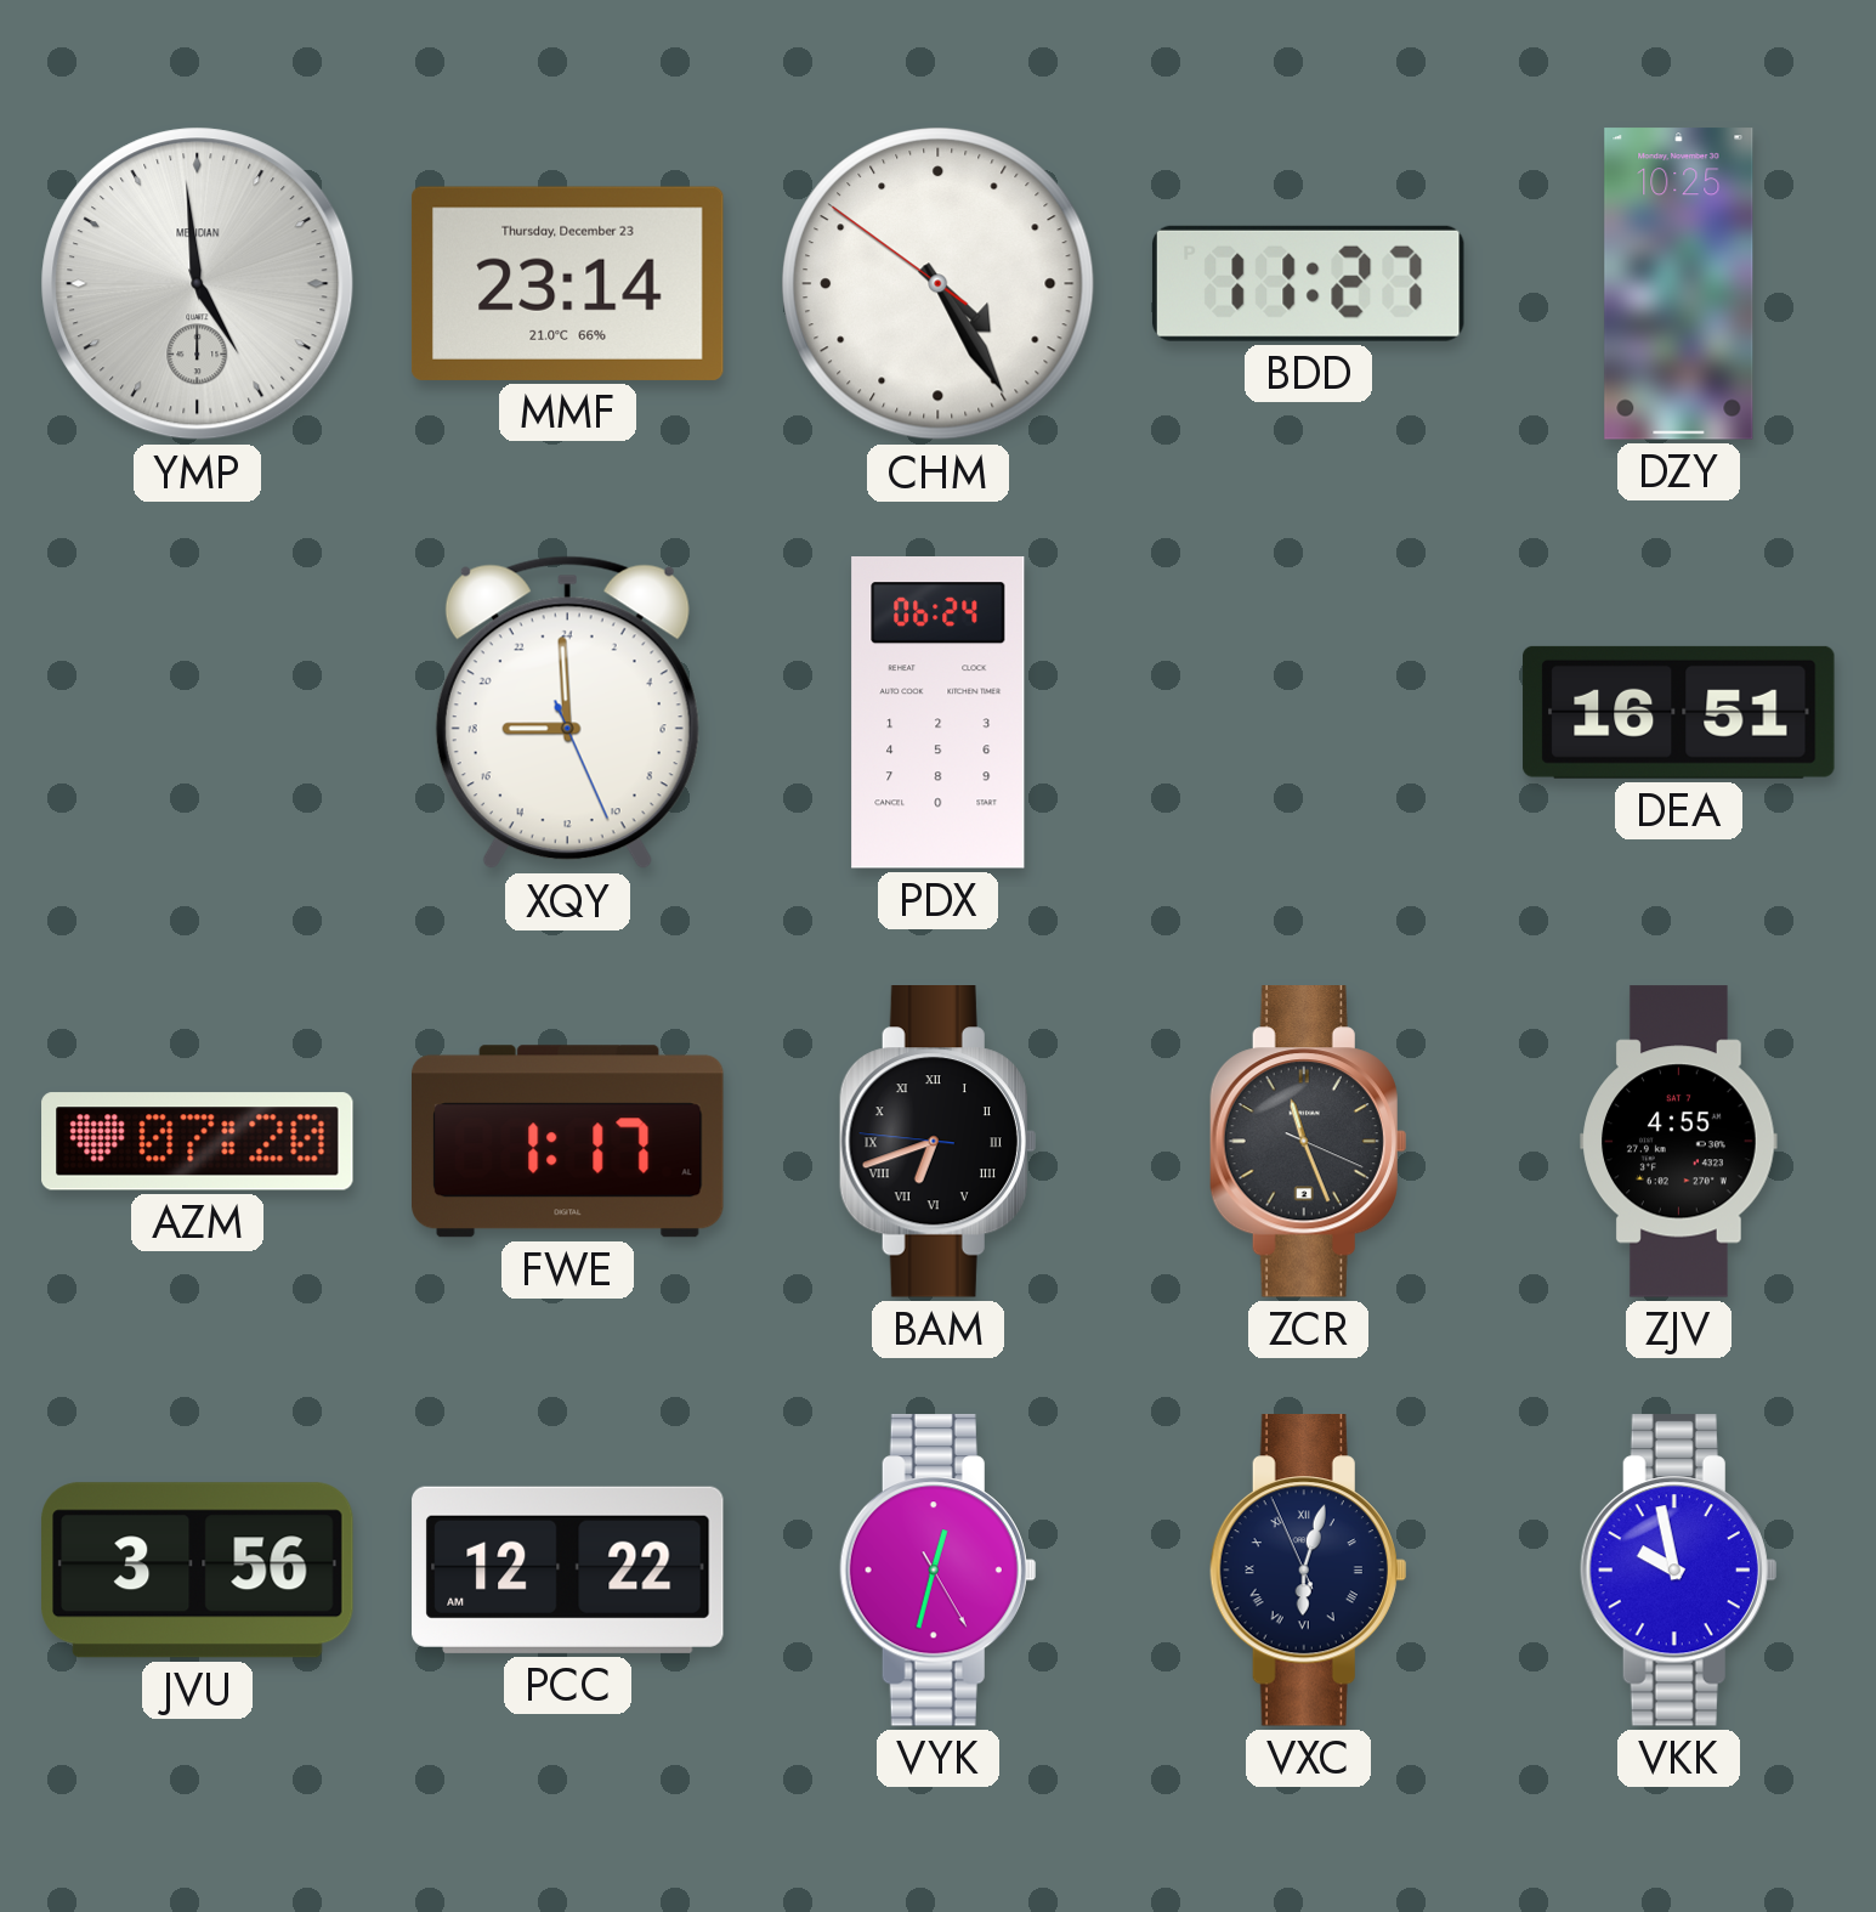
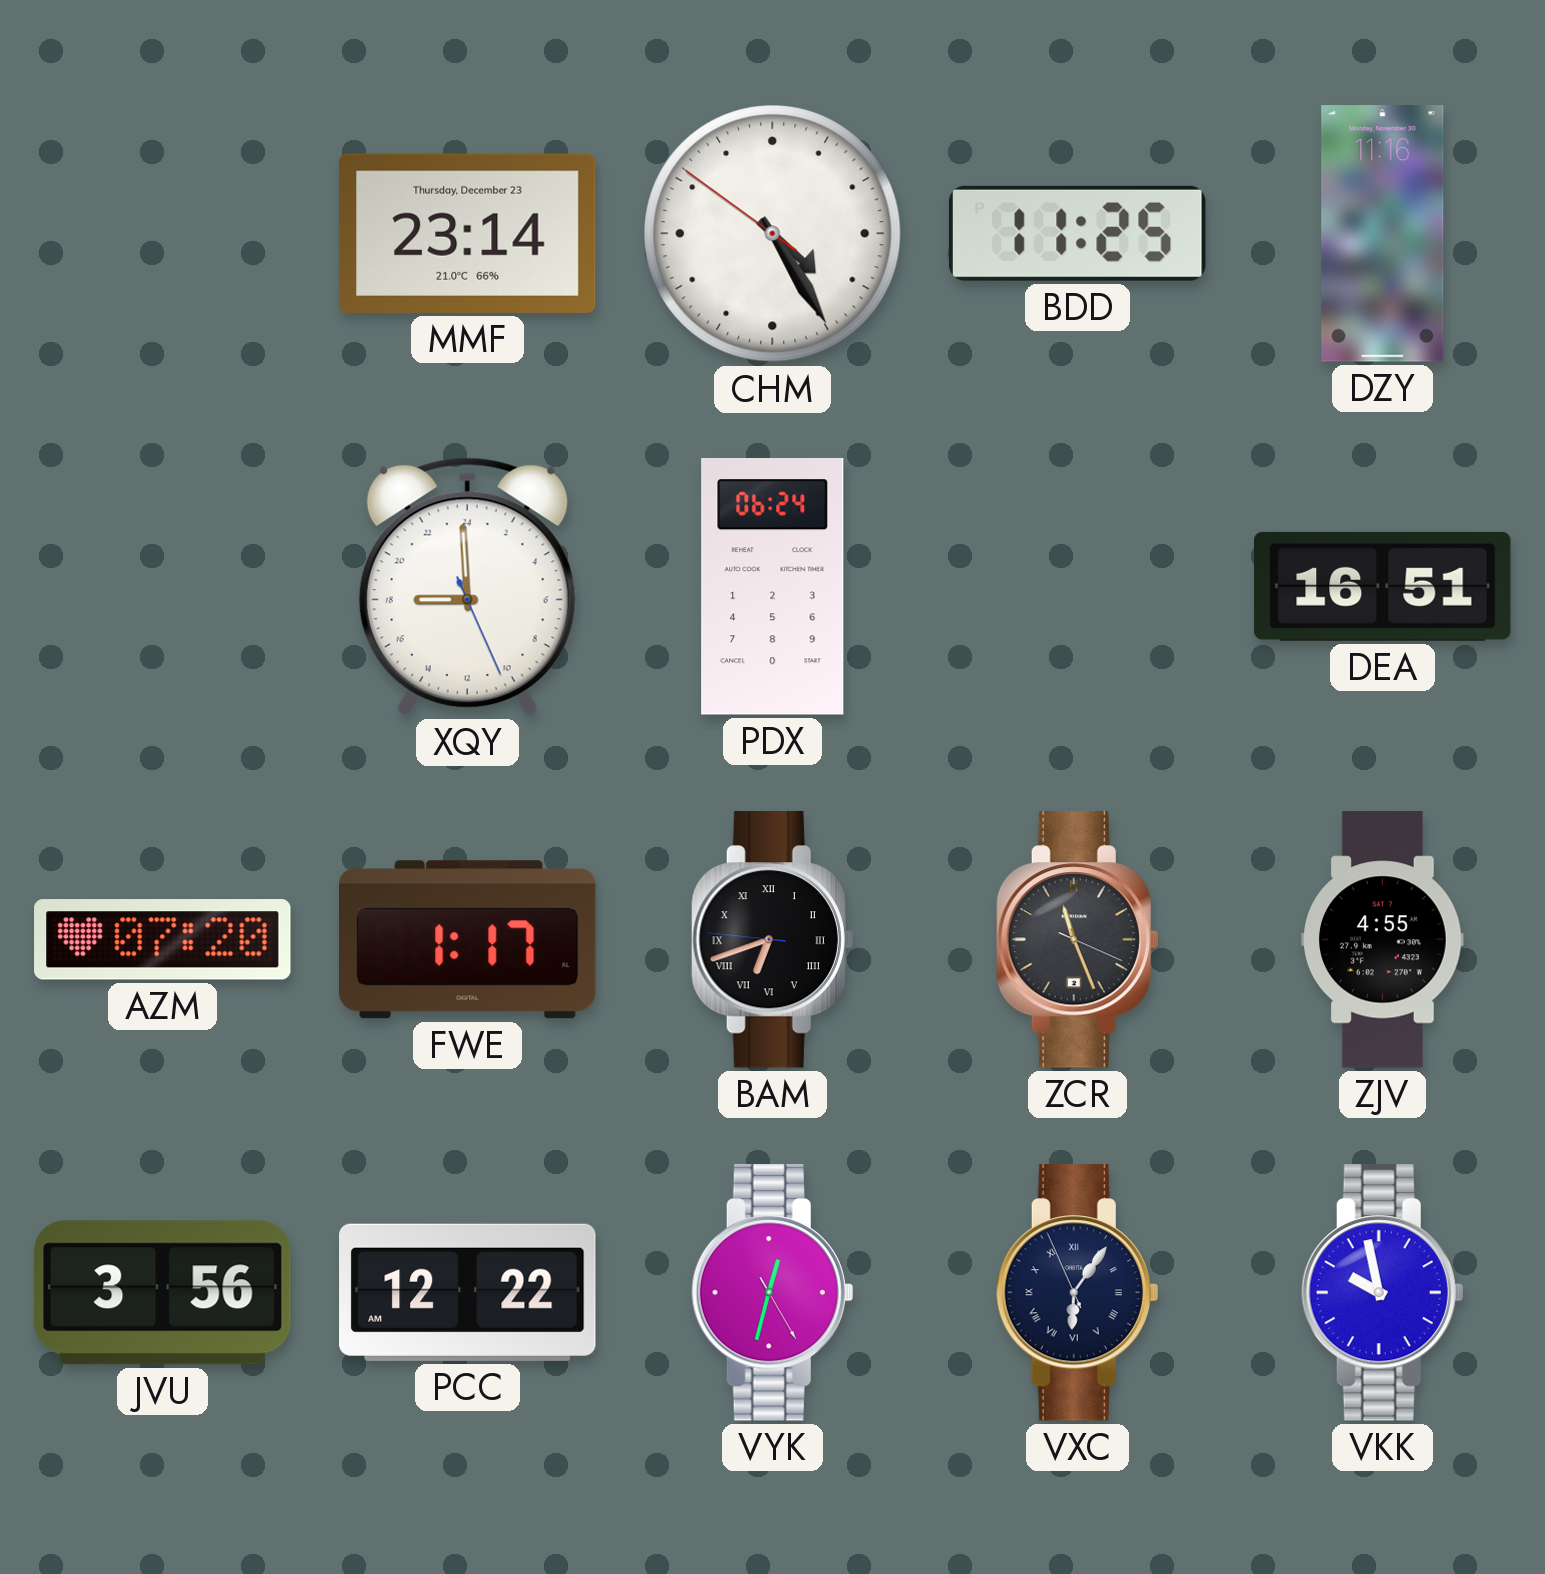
YMP: 4:59 -> none
BDD: 11:27 -> 11:25
DZY: 10:25 -> 11:16
VXC: 6:02 -> 6:05
